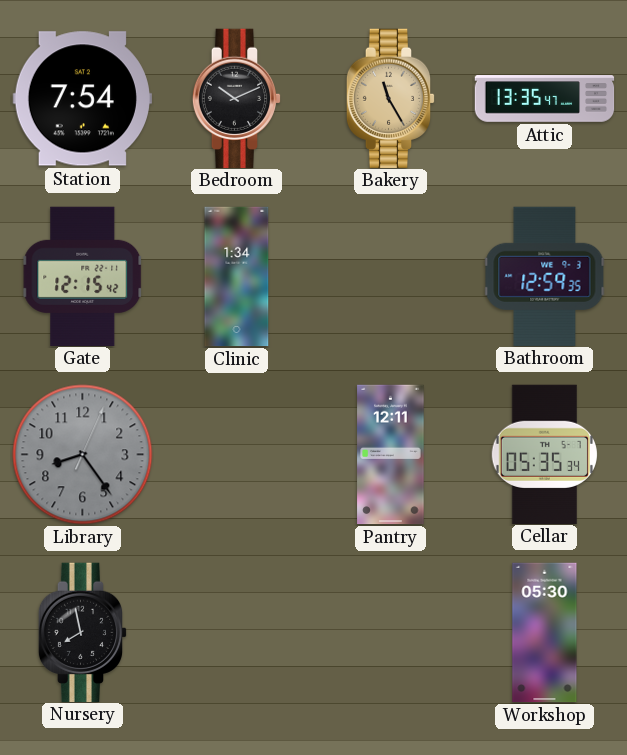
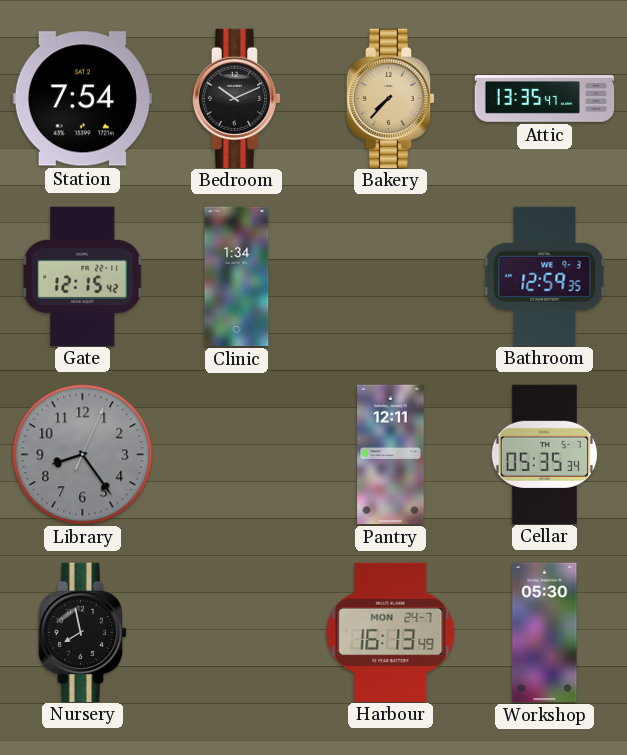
Bakery: 11:25 -> 7:37
Harbour: none -> 16:13
